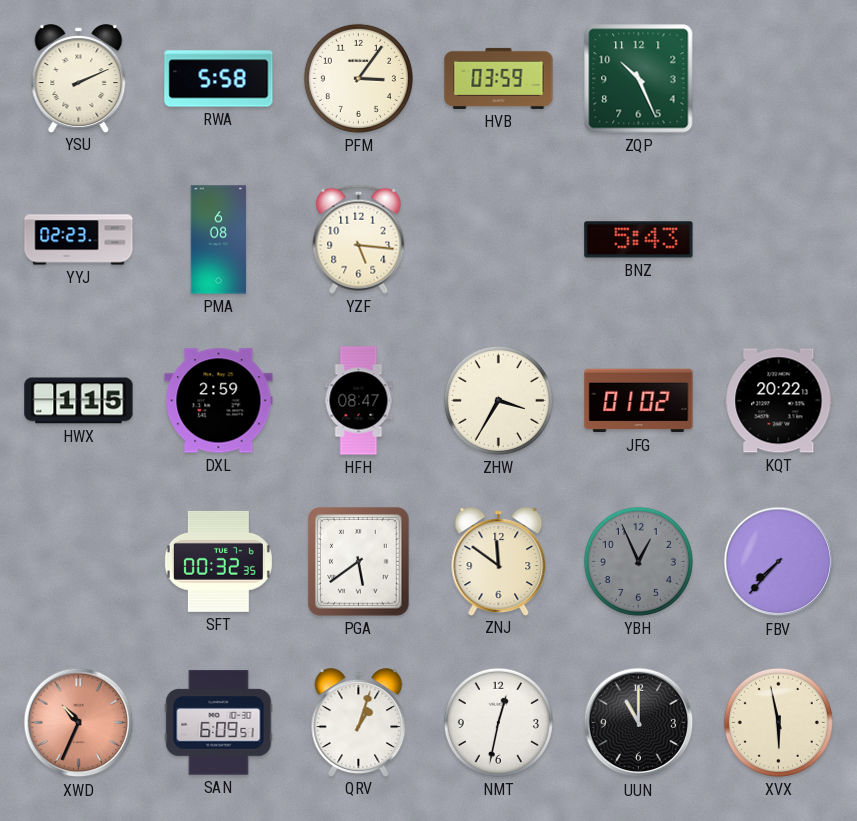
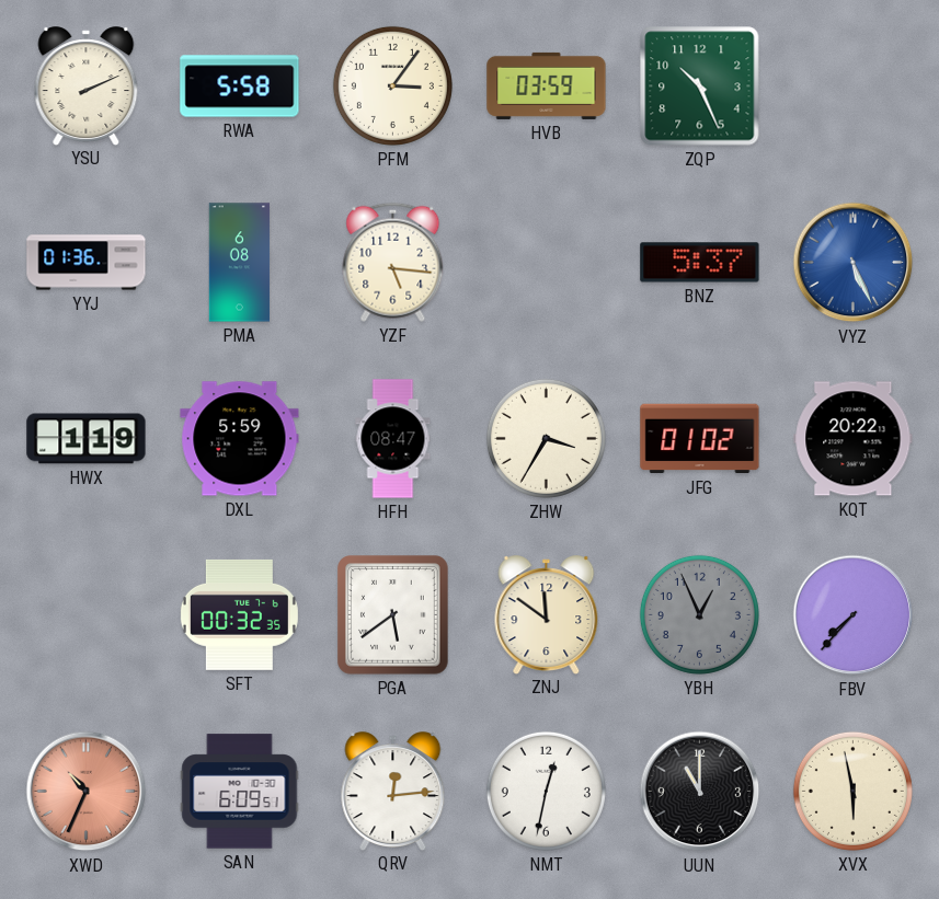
YYJ: 02:23 -> 01:36
BNZ: 5:43 -> 5:37
VYZ: none -> 5:26
HWX: 1:15 -> 1:19
DXL: 2:59 -> 5:59
QRV: 1:03 -> 12:14
